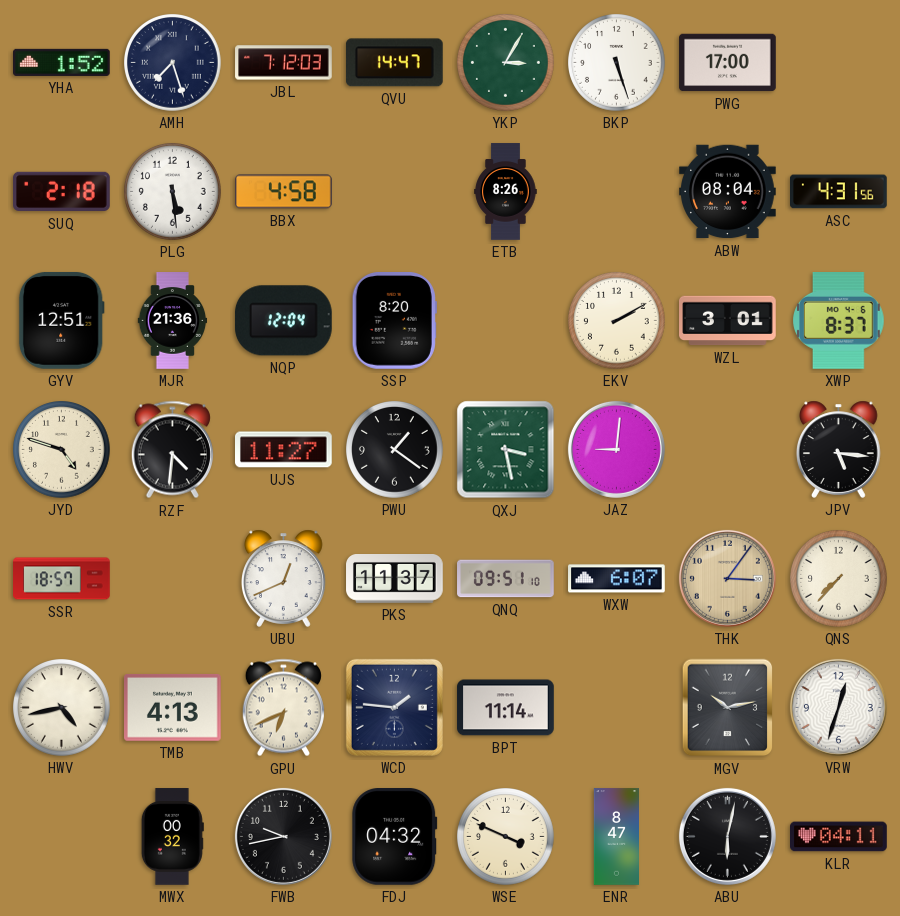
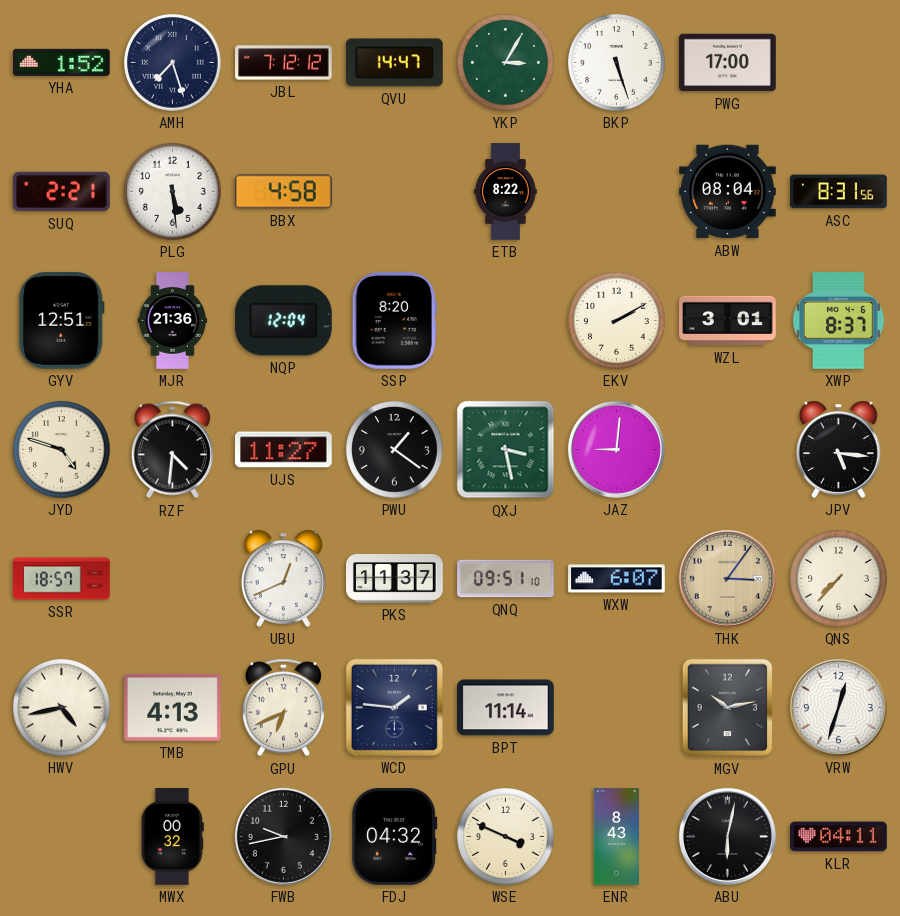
JBL: 7:12:03 -> 7:12:12
SUQ: 2:18 -> 2:21
ETB: 8:26 -> 8:22
ASC: 4:31 -> 8:31
ENR: 8:47 -> 8:43
